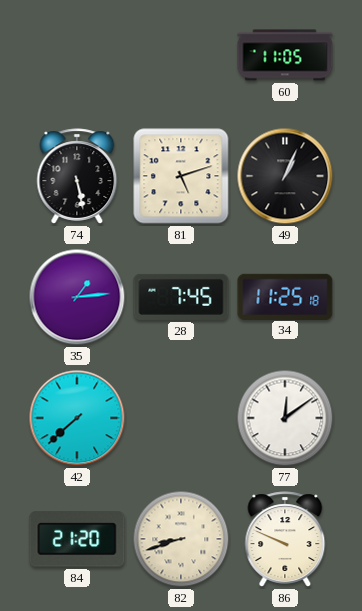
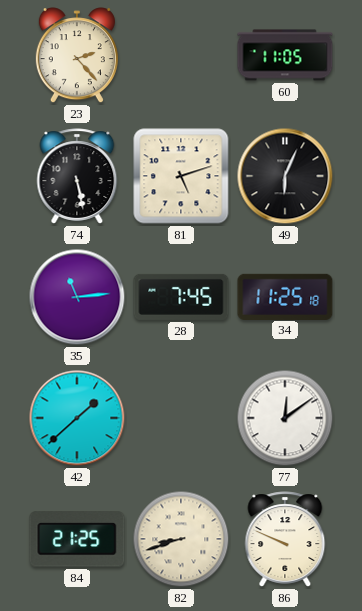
23: none -> 2:23
49: 1:04 -> 6:04
35: 1:14 -> 11:14
42: 7:38 -> 1:38
84: 21:20 -> 21:25
